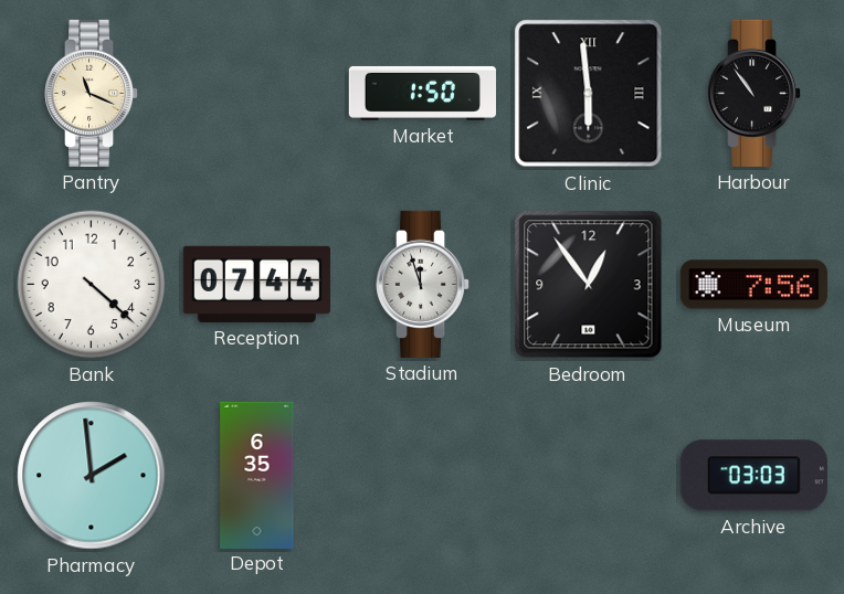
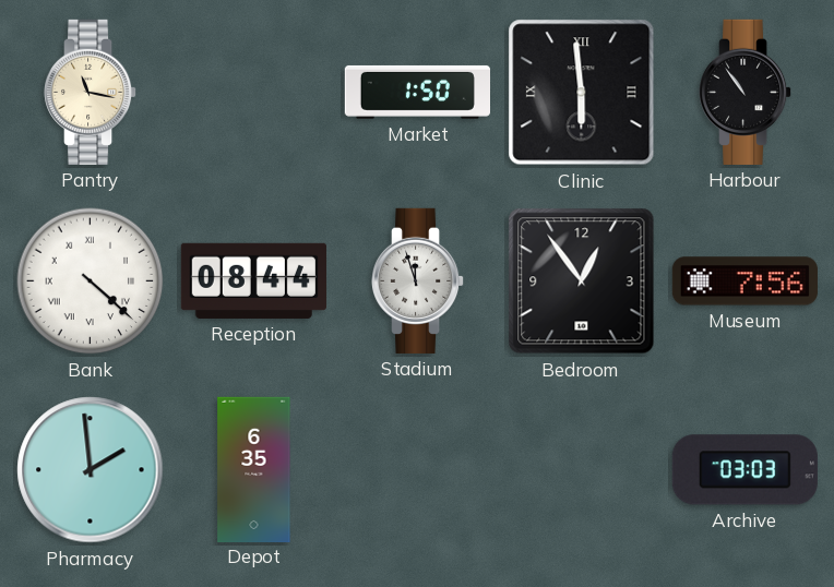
Pantry: 11:19 -> 11:17
Bank numerals: Arabic -> Roman
Reception: 07:44 -> 08:44
